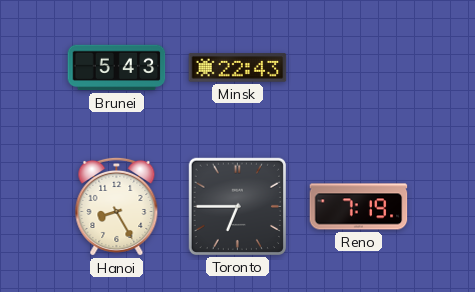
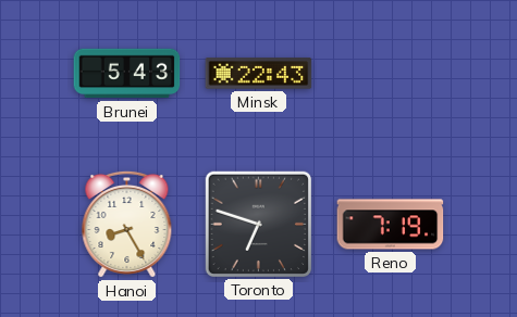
Toronto: 6:45 -> 6:48
